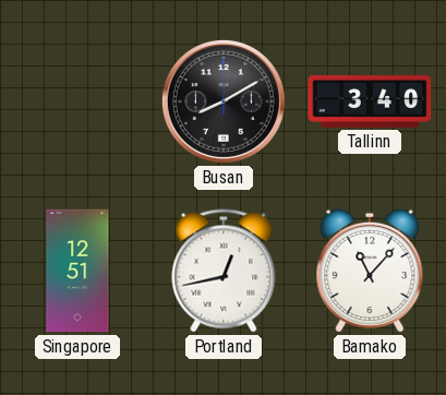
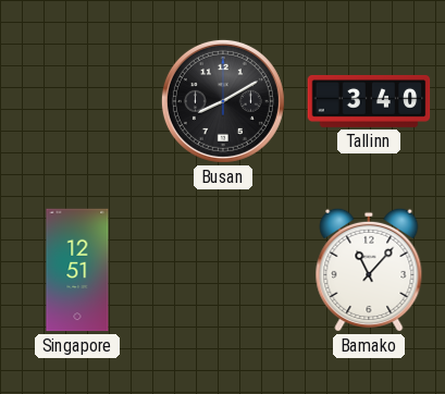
Portland: 12:43 -> none
